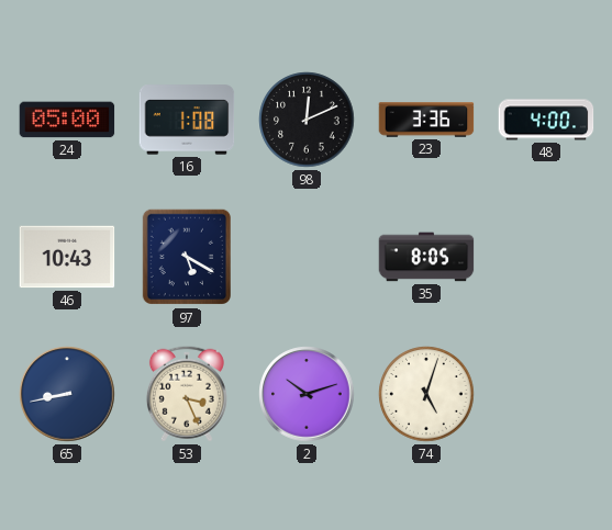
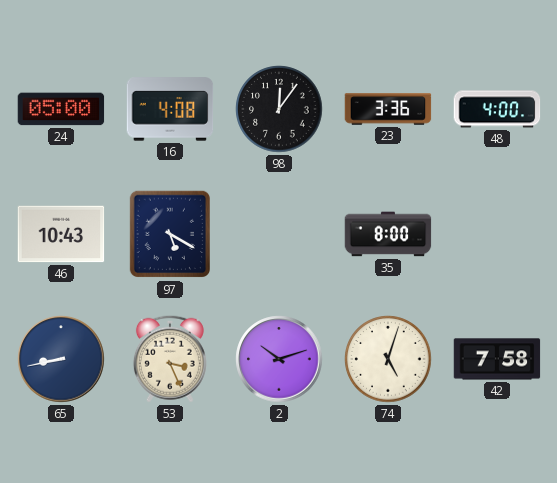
16: 1:08 -> 4:08
98: 12:11 -> 12:06
35: 8:05 -> 8:00
42: none -> 7:58
